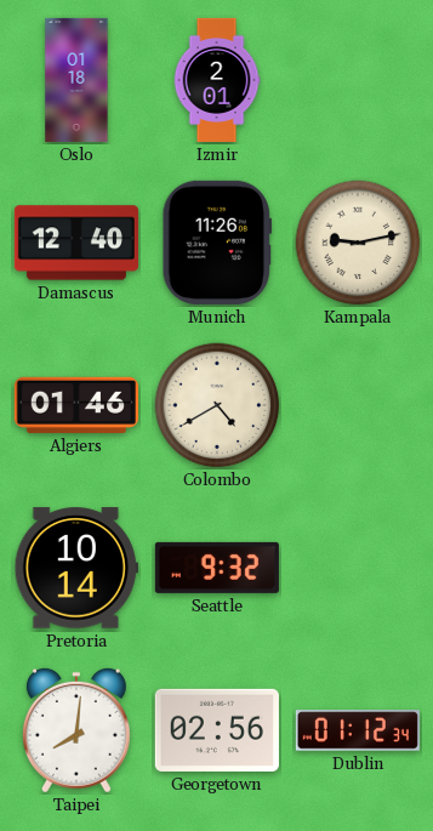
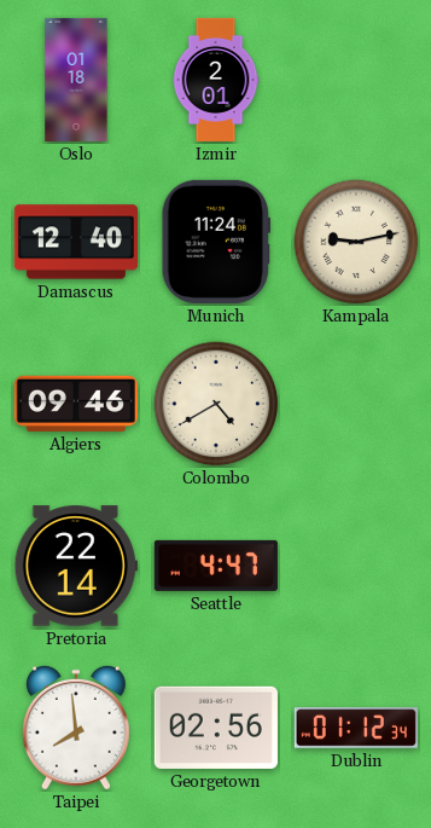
Munich: 11:26 -> 11:24
Algiers: 01:46 -> 09:46
Pretoria: 10:14 -> 22:14
Seattle: 9:32 -> 4:47
Taipei: 8:01 -> 7:59
